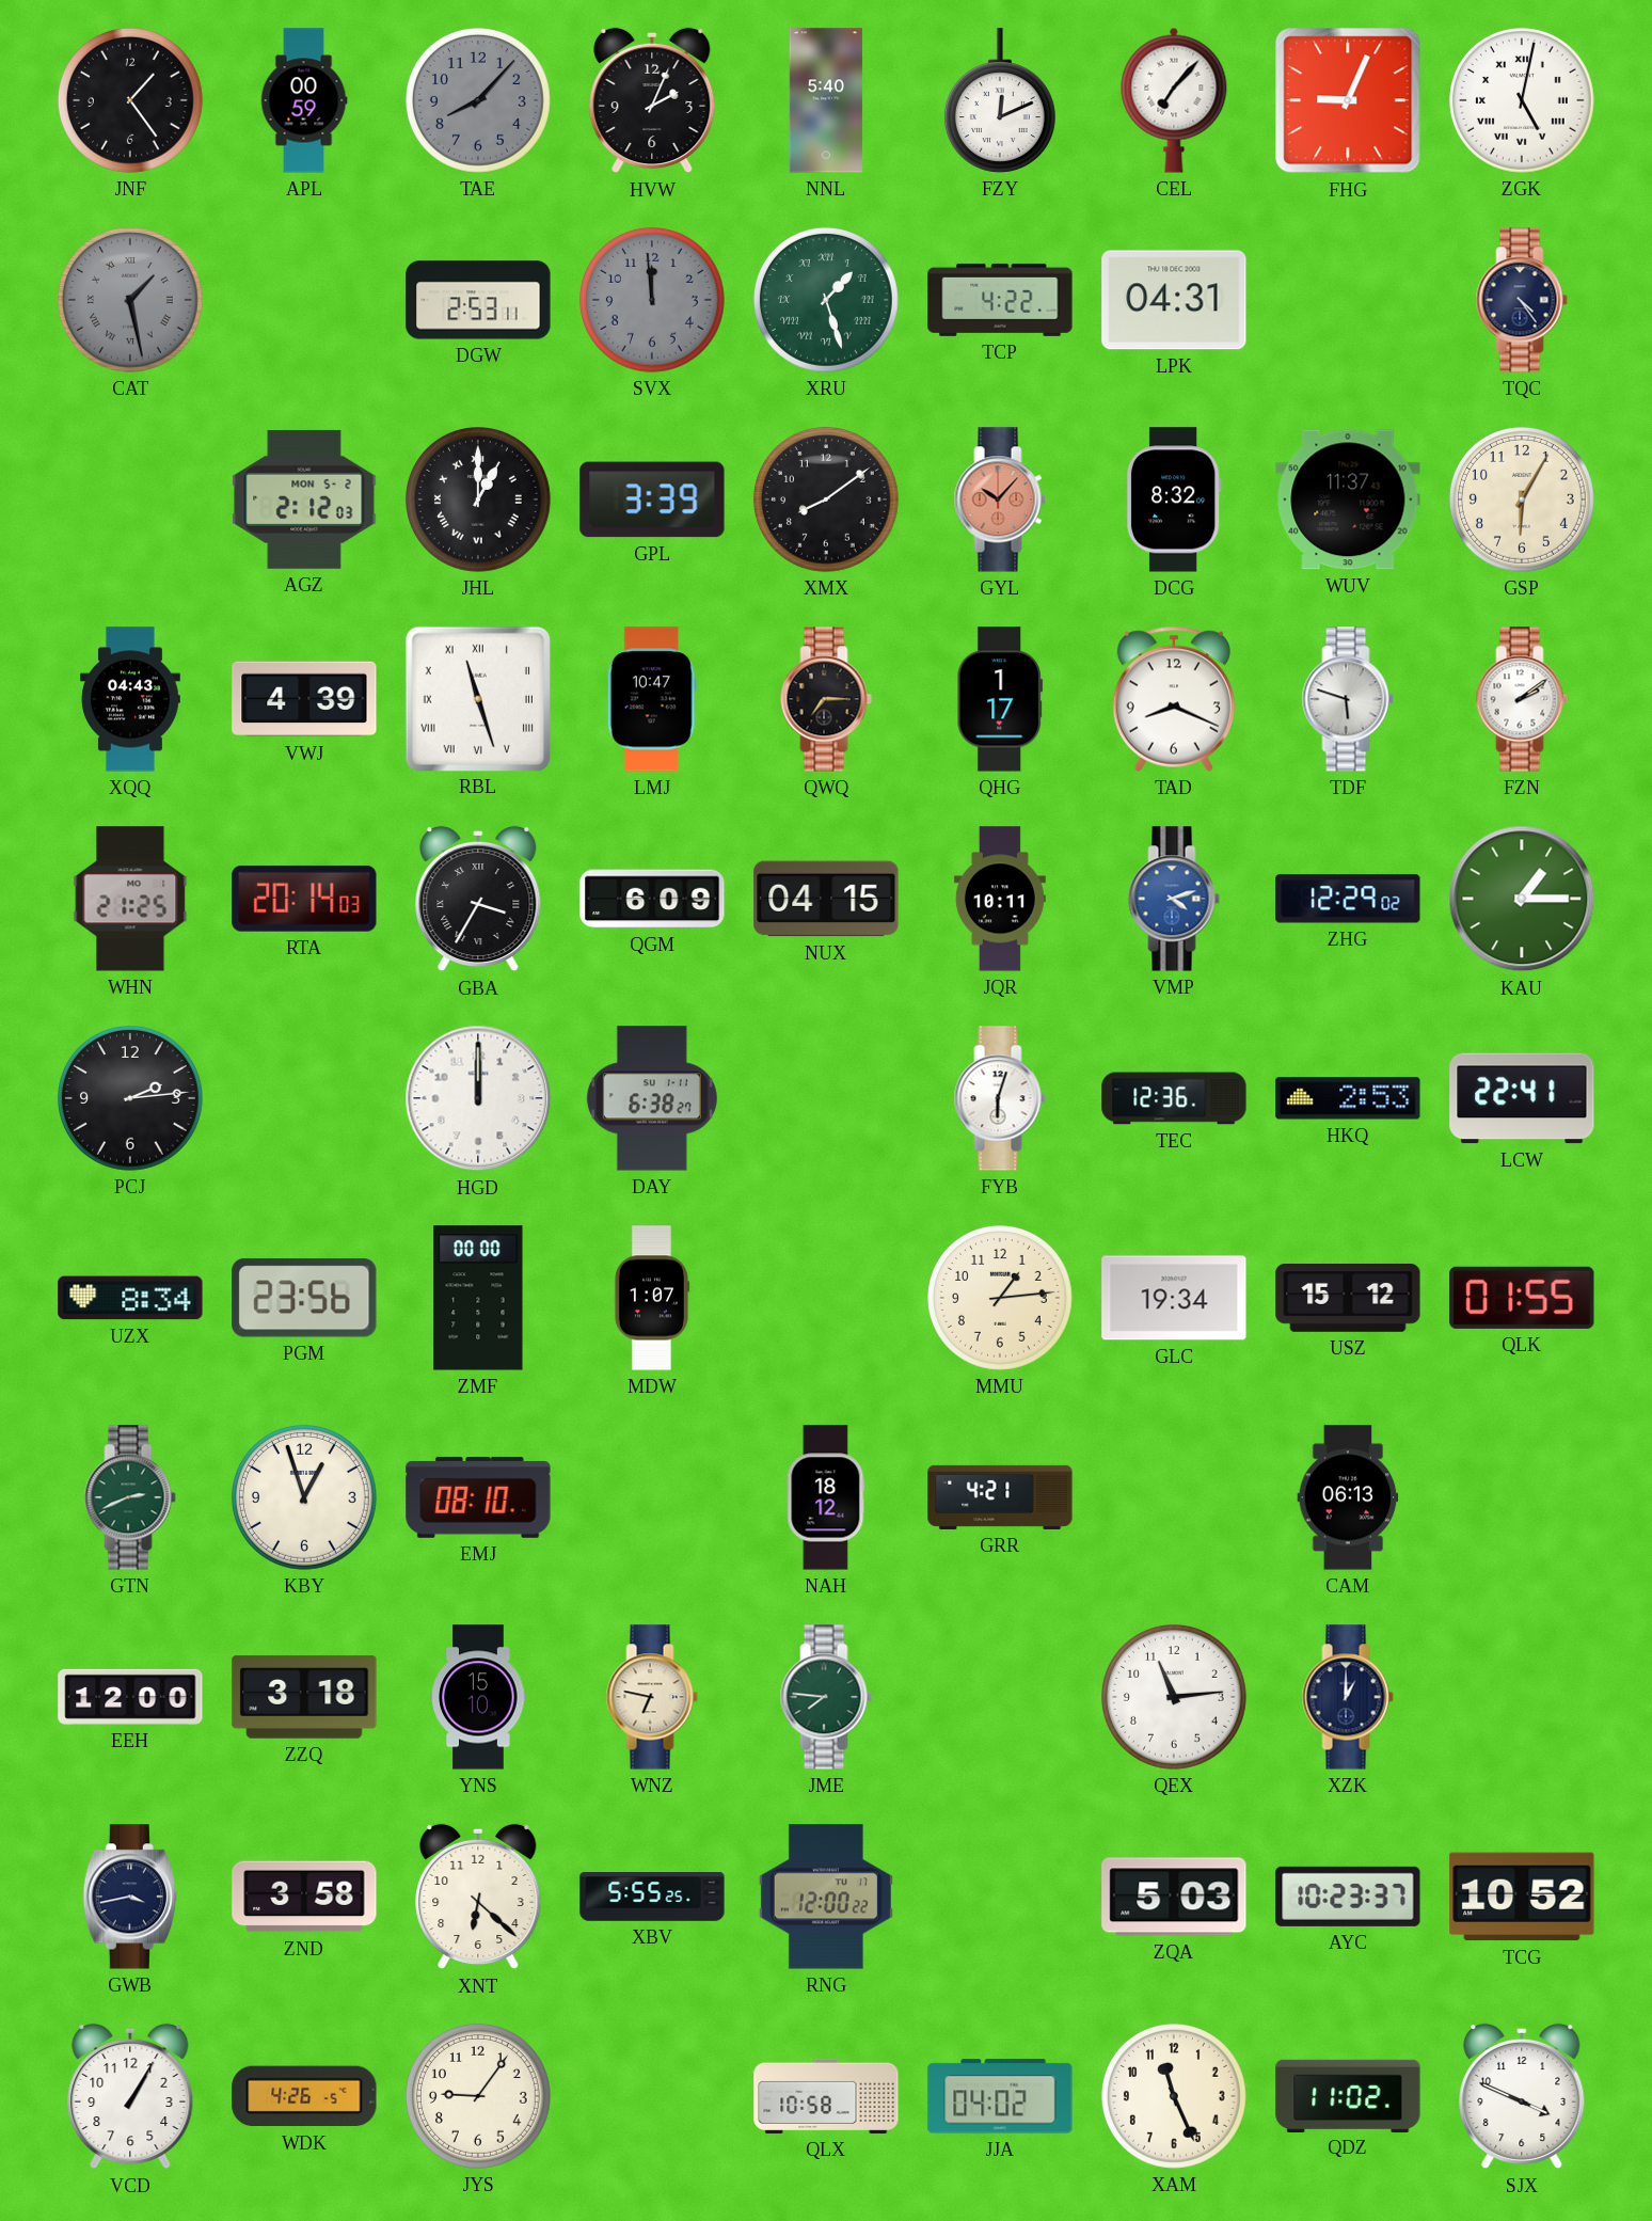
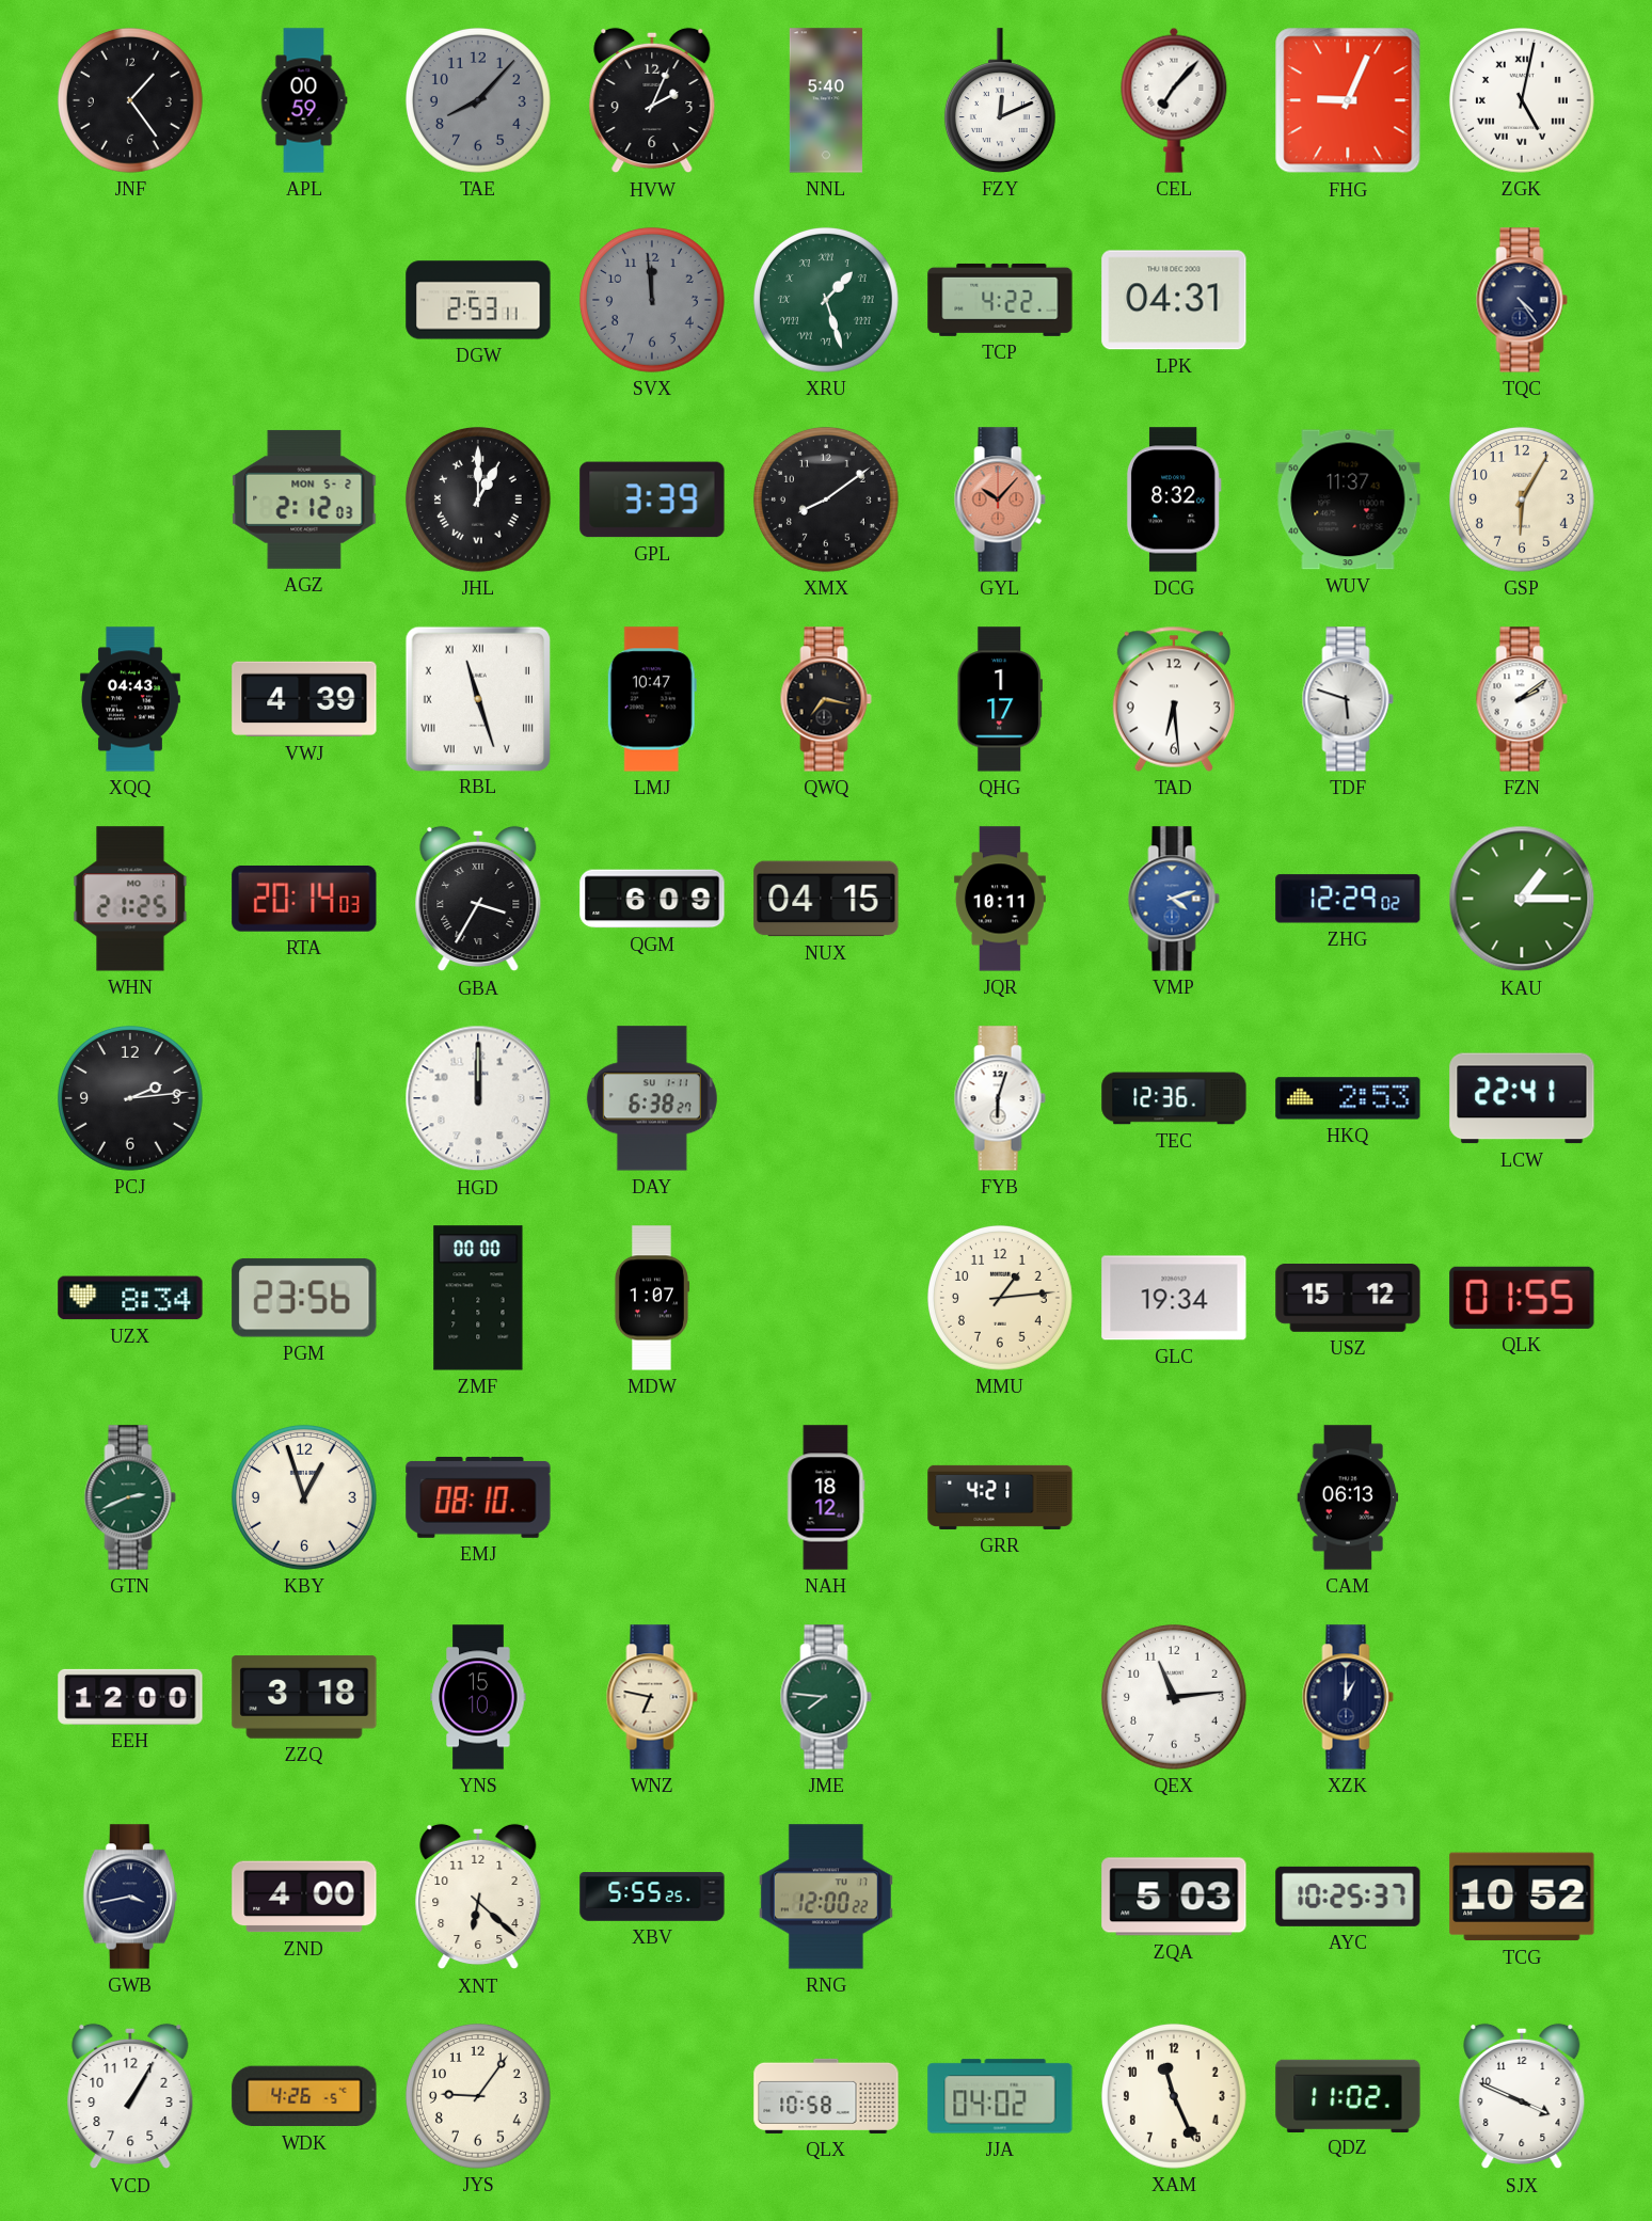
CAT: 1:28 -> none
QWQ: 7:15 -> 7:17
TAD: 8:19 -> 6:29
ZND: 3:58 -> 4:00
AYC: 10:23 -> 10:25
